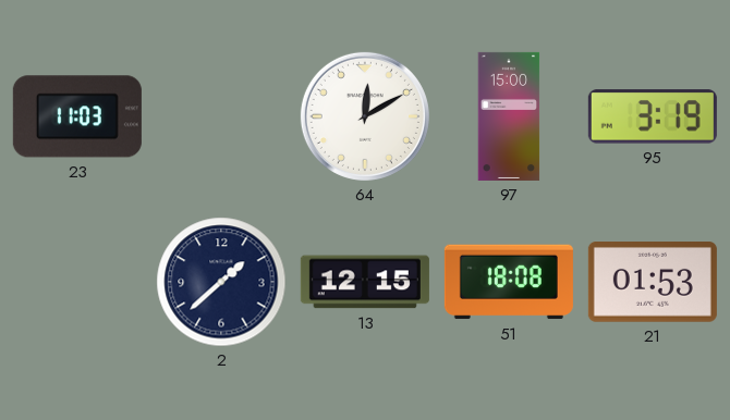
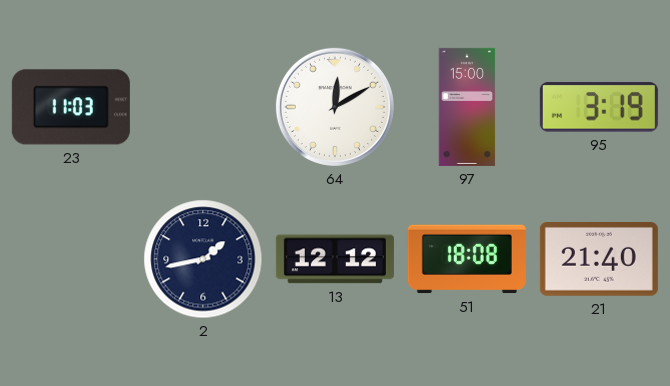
2: 1:38 -> 1:43
13: 12:15 -> 12:12
21: 01:53 -> 21:40
